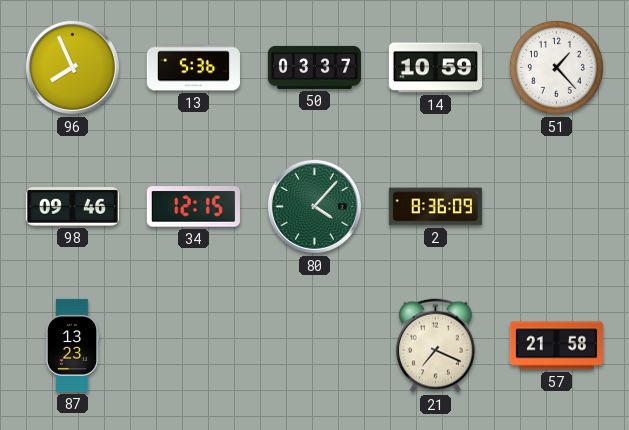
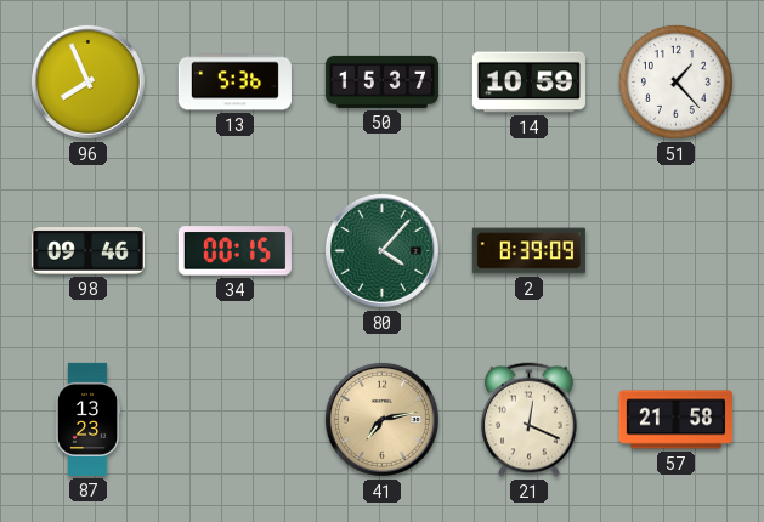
50: 03:37 -> 15:37
34: 12:15 -> 00:15
2: 8:36 -> 8:39
41: none -> 7:13
21: 7:19 -> 12:19
